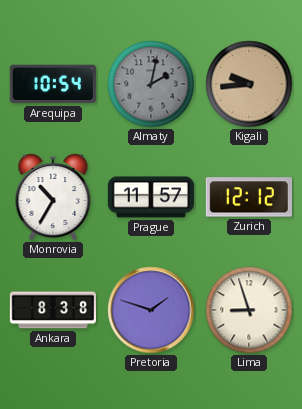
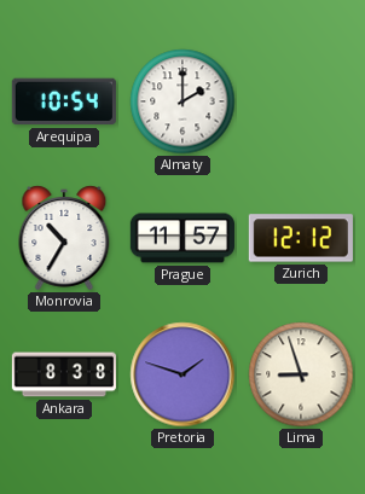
Almaty: 2:02 -> 2:00
Almaty dial: grey -> white
Kigali: 9:44 -> none
